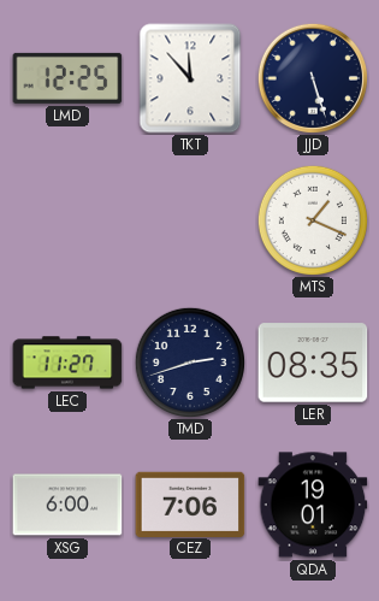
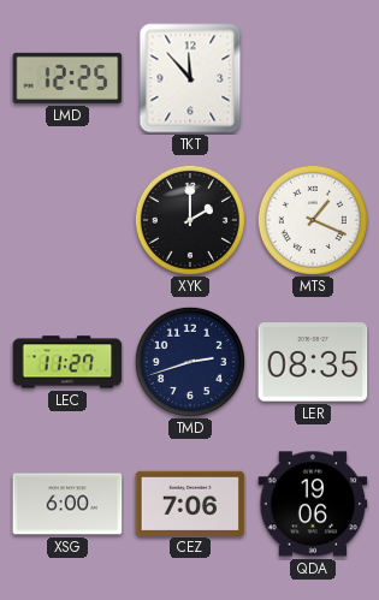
JJD: 5:27 -> none
XYK: none -> 2:00
QDA: 19:01 -> 19:06
